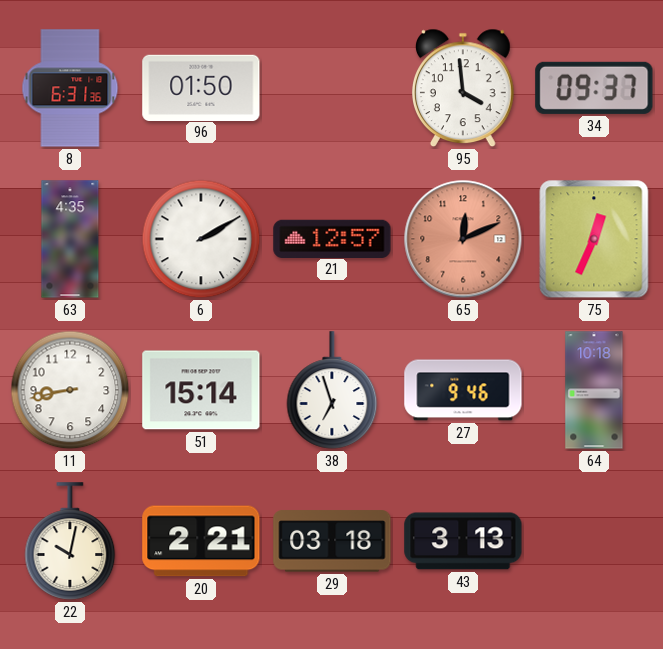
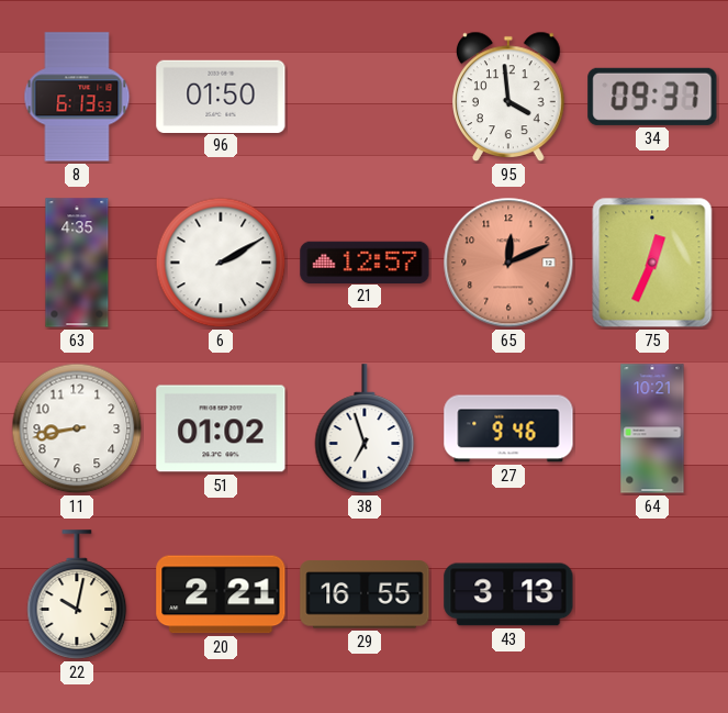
8: 6:31 -> 6:13
51: 15:14 -> 01:02
64: 10:18 -> 10:21
29: 03:18 -> 16:55
